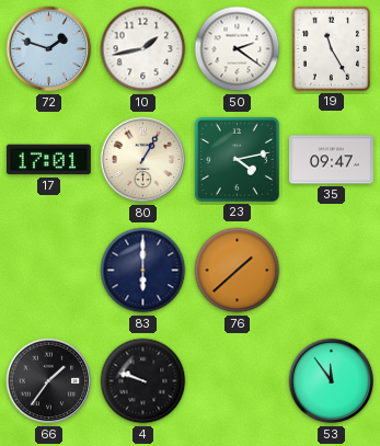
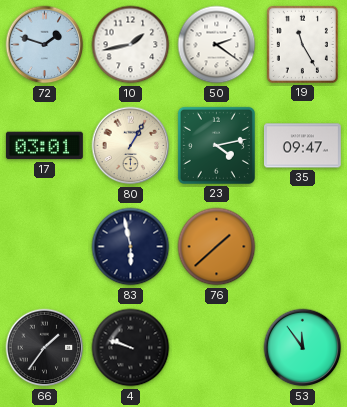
17: 17:01 -> 03:01
83: 6:00 -> 5:58
